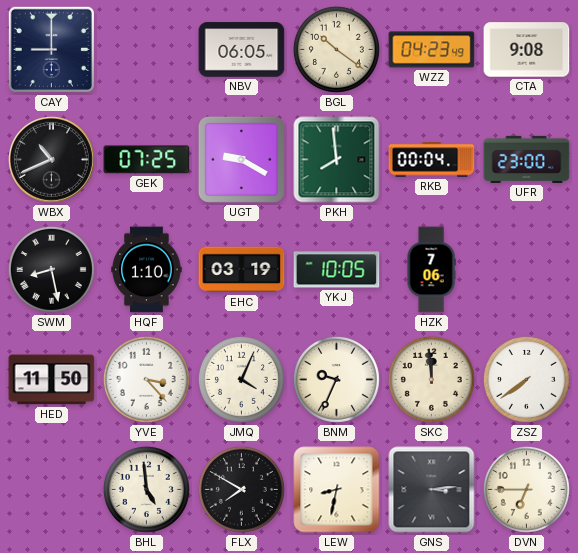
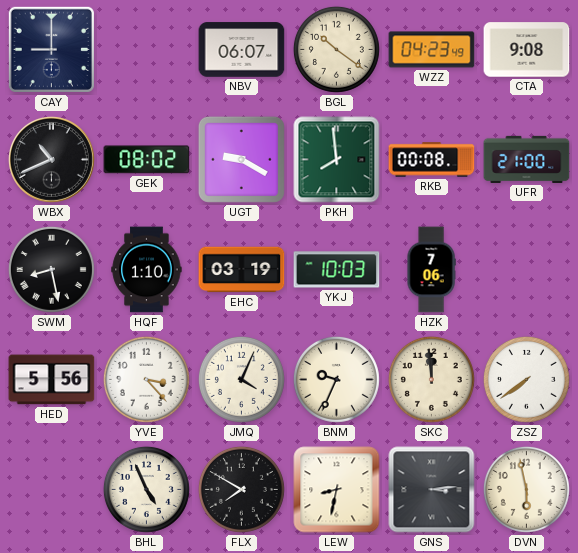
NBV: 06:05 -> 06:07
GEK: 07:25 -> 08:02
RKB: 00:04 -> 00:08
UFR: 23:00 -> 21:00
YKJ: 10:05 -> 10:03
HED: 11:50 -> 5:56
BHL: 4:59 -> 4:56
DVN: 6:45 -> 5:58
